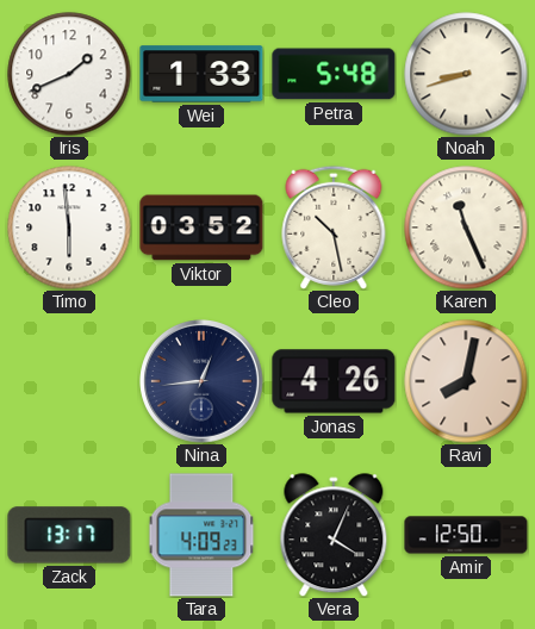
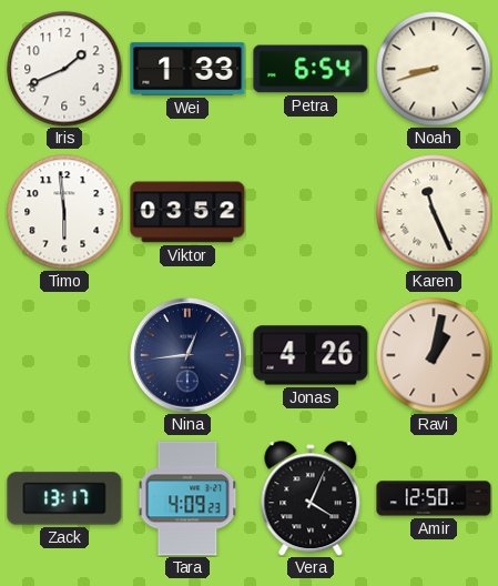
Petra: 5:48 -> 6:54
Cleo: 10:28 -> none
Ravi: 8:02 -> 1:02
